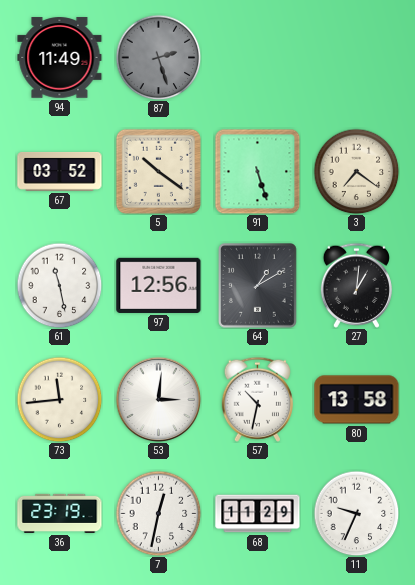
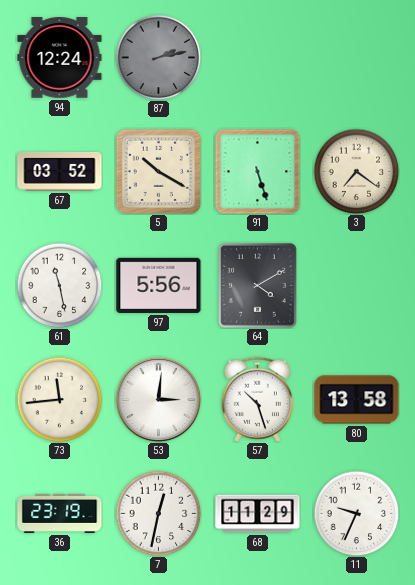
94: 11:49 -> 12:24
87: 2:27 -> 2:13
5: 10:21 -> 10:20
97: 12:56 -> 5:56
64: 1:10 -> 4:10
27: 1:01 -> none
57: 10:32 -> 10:27
